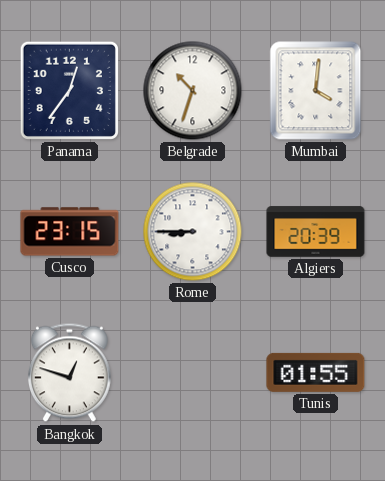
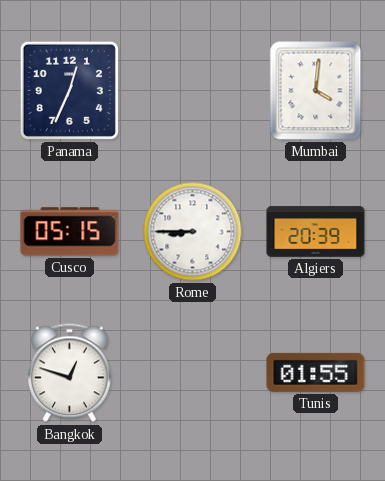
Panama: 12:36 -> 12:34
Belgrade: 10:33 -> none
Cusco: 23:15 -> 05:15
